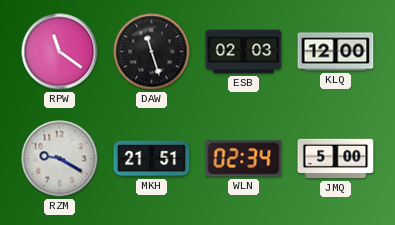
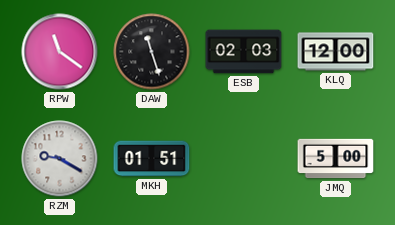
MKH: 21:51 -> 01:51
WLN: 02:34 -> none
